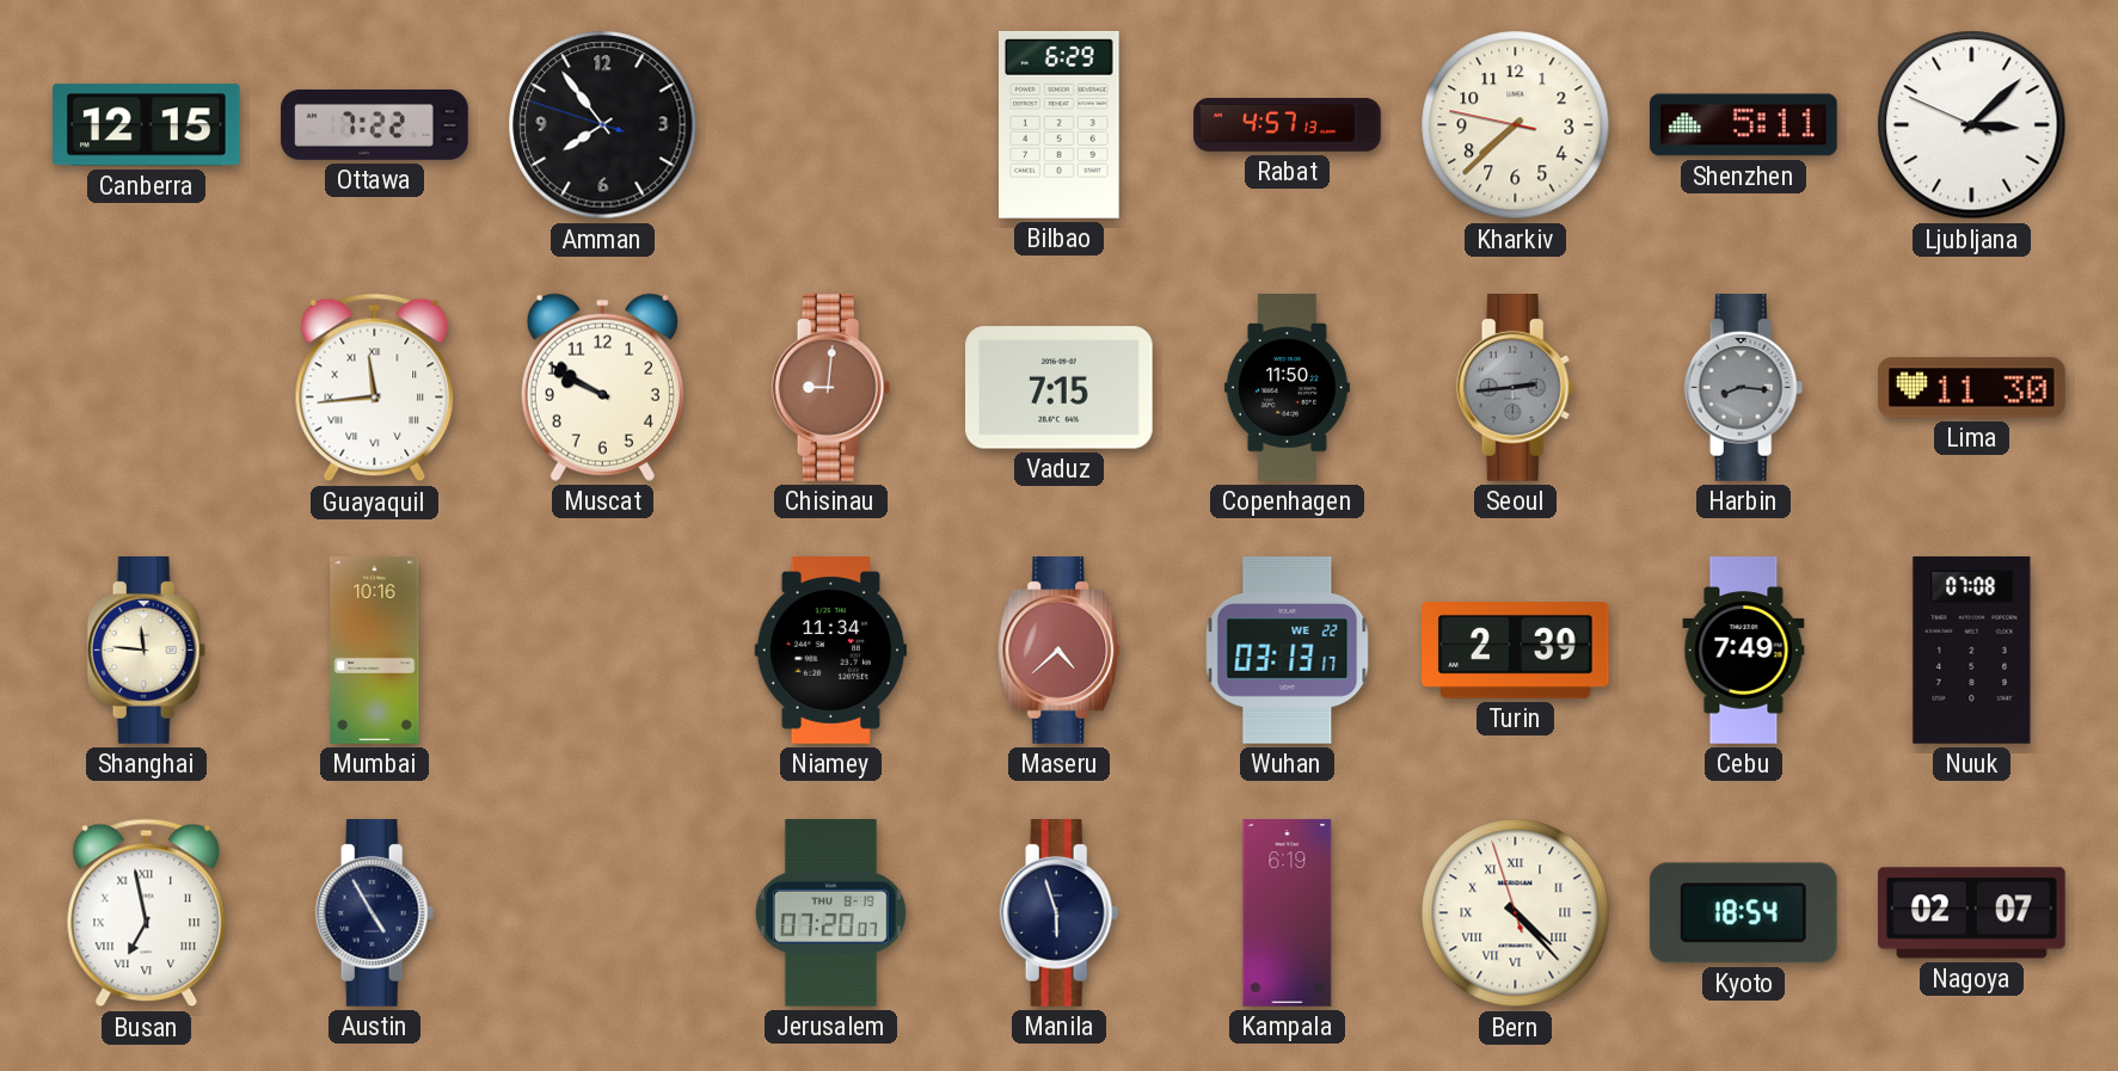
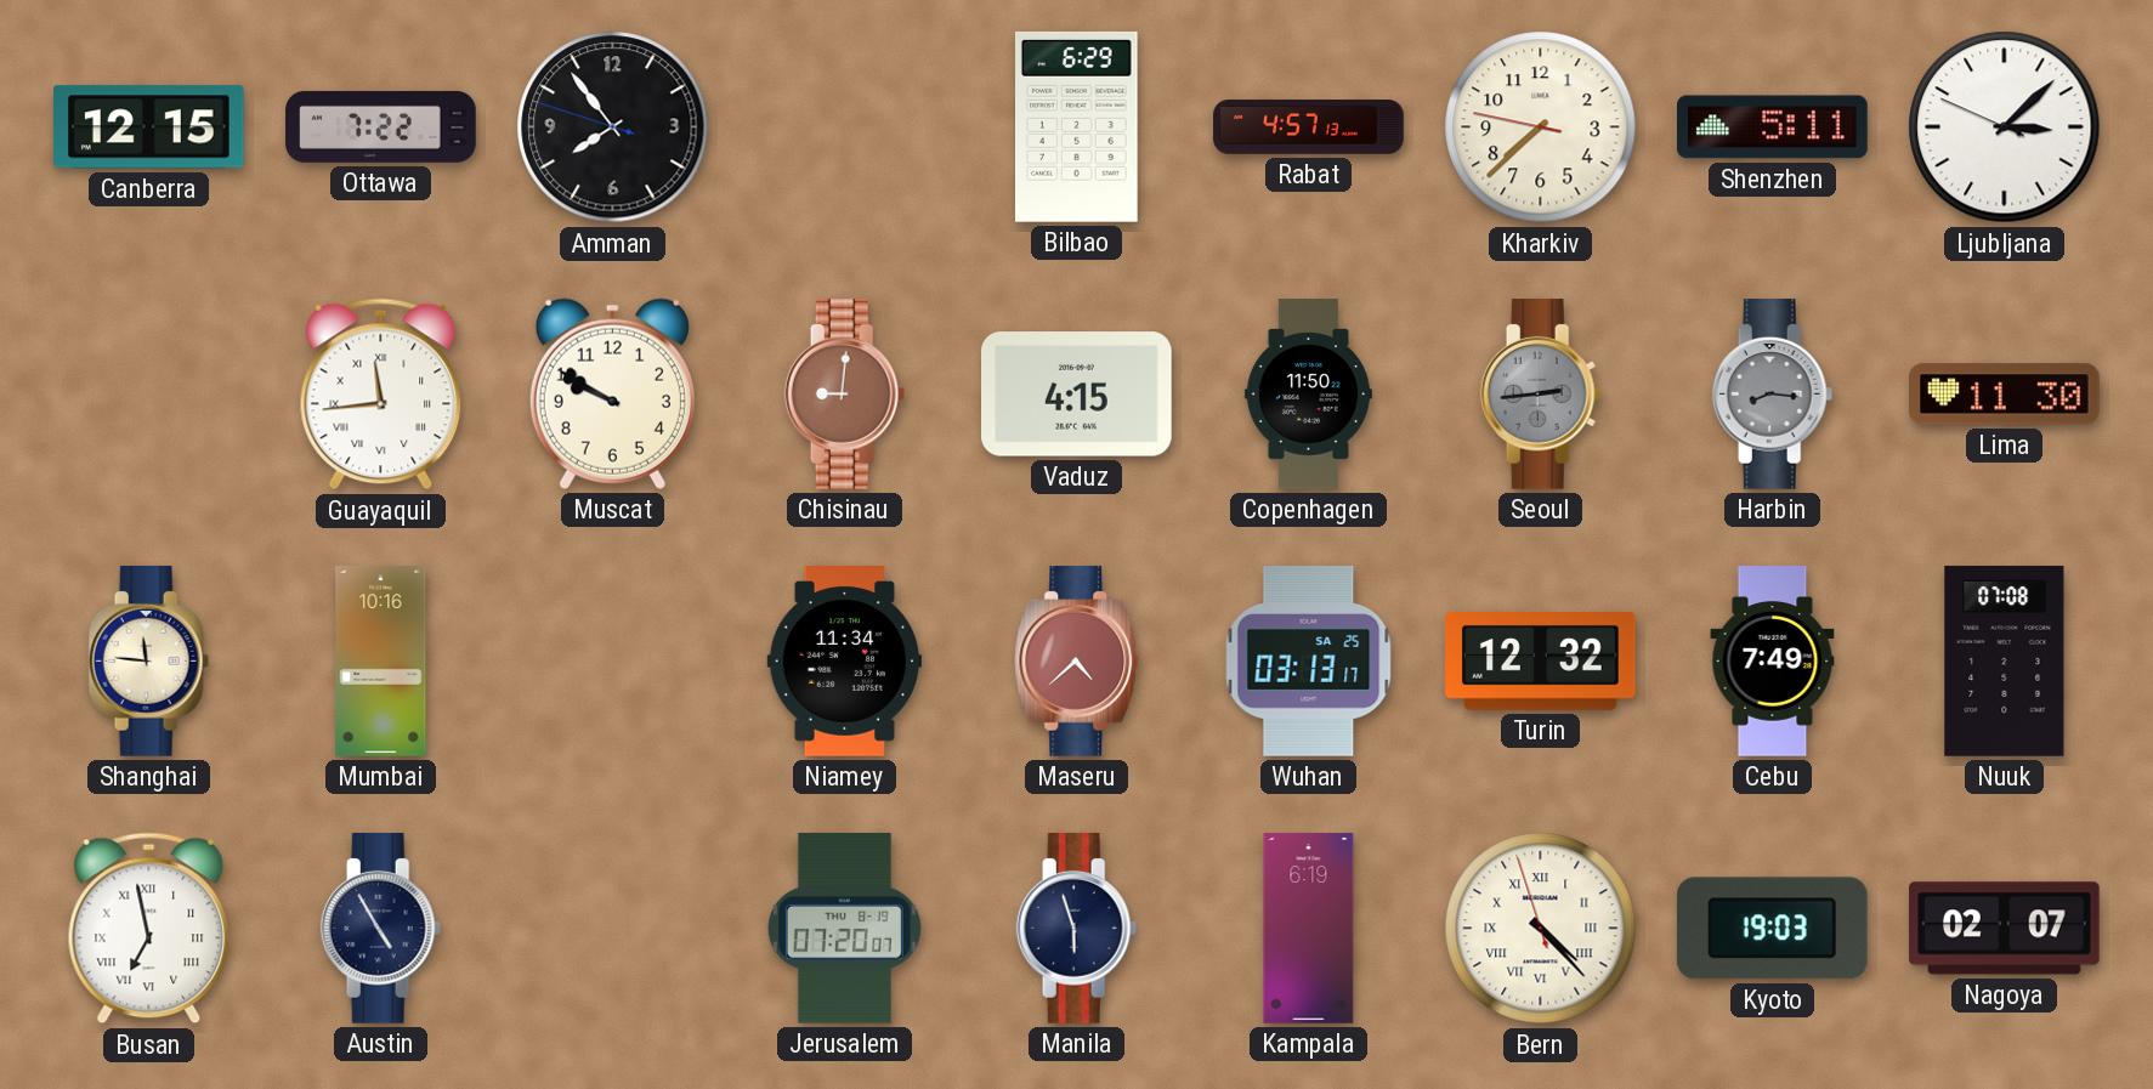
Vaduz: 7:15 -> 4:15
Wuhan date: WE 22 -> SA 25
Turin: 2:39 -> 12:32
Kyoto: 18:54 -> 19:03
